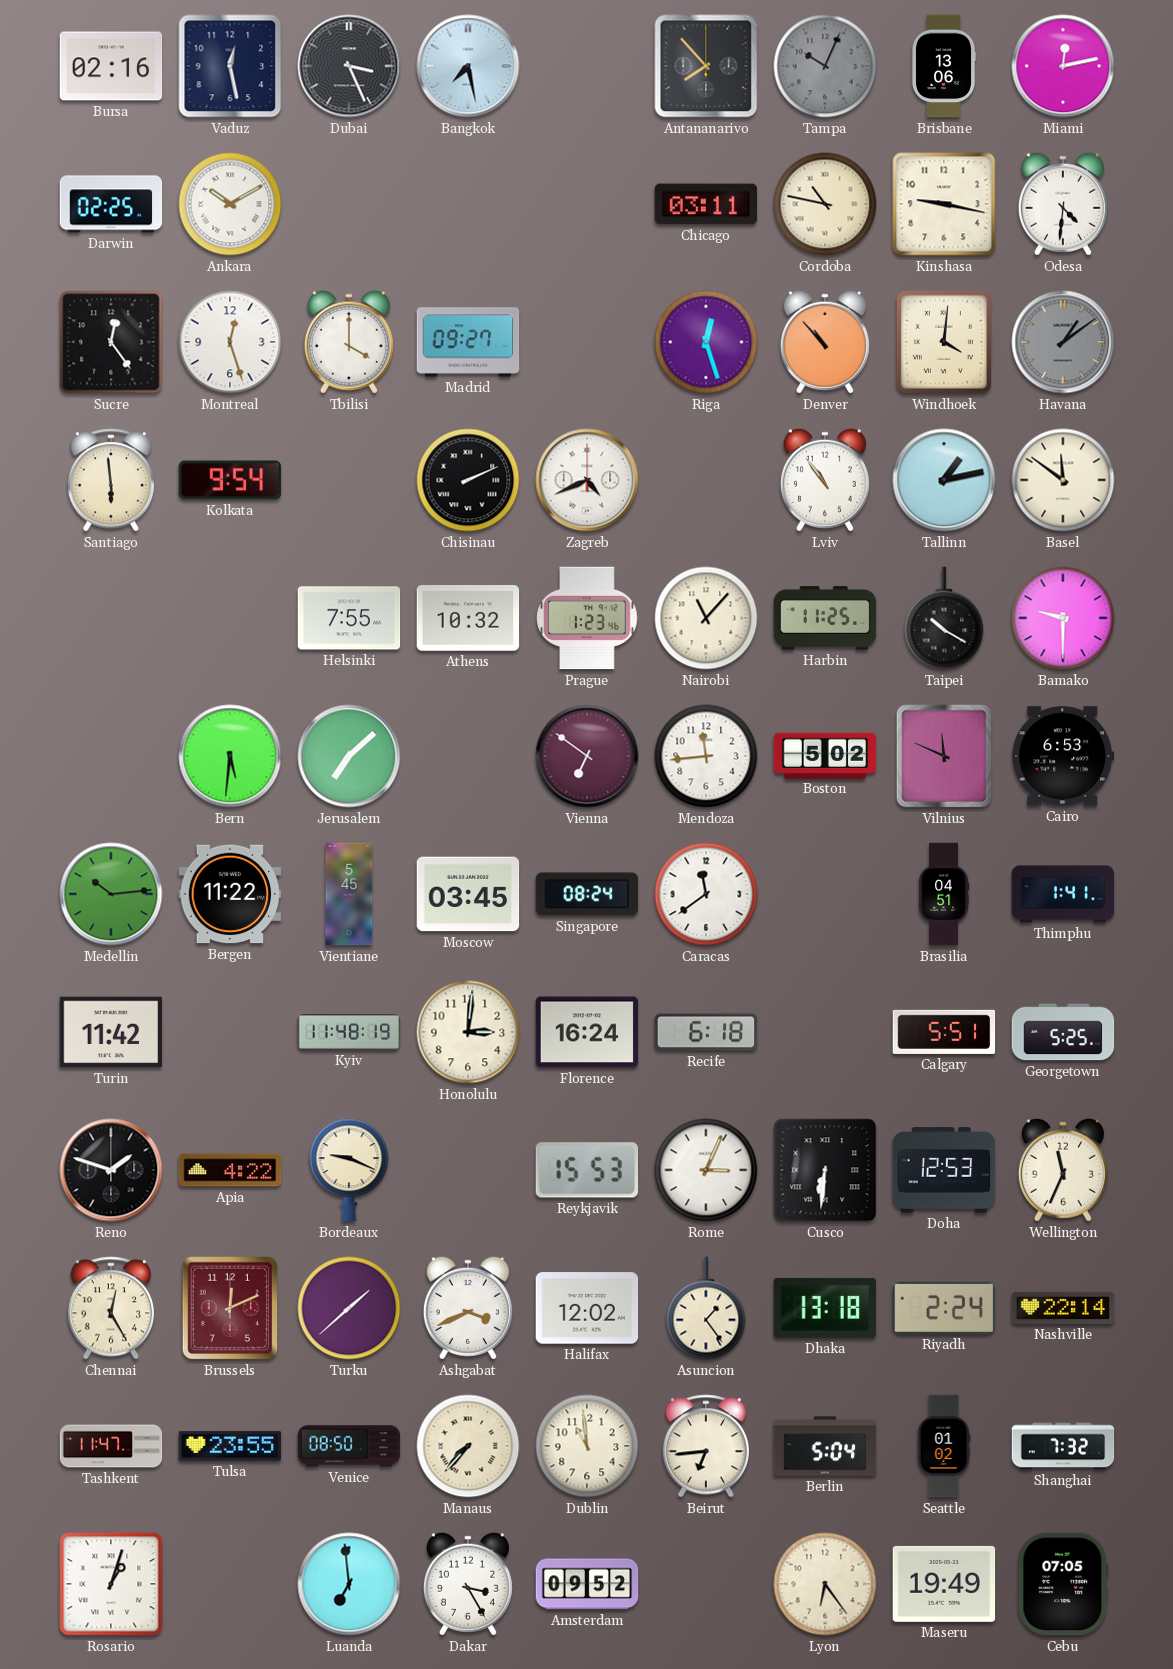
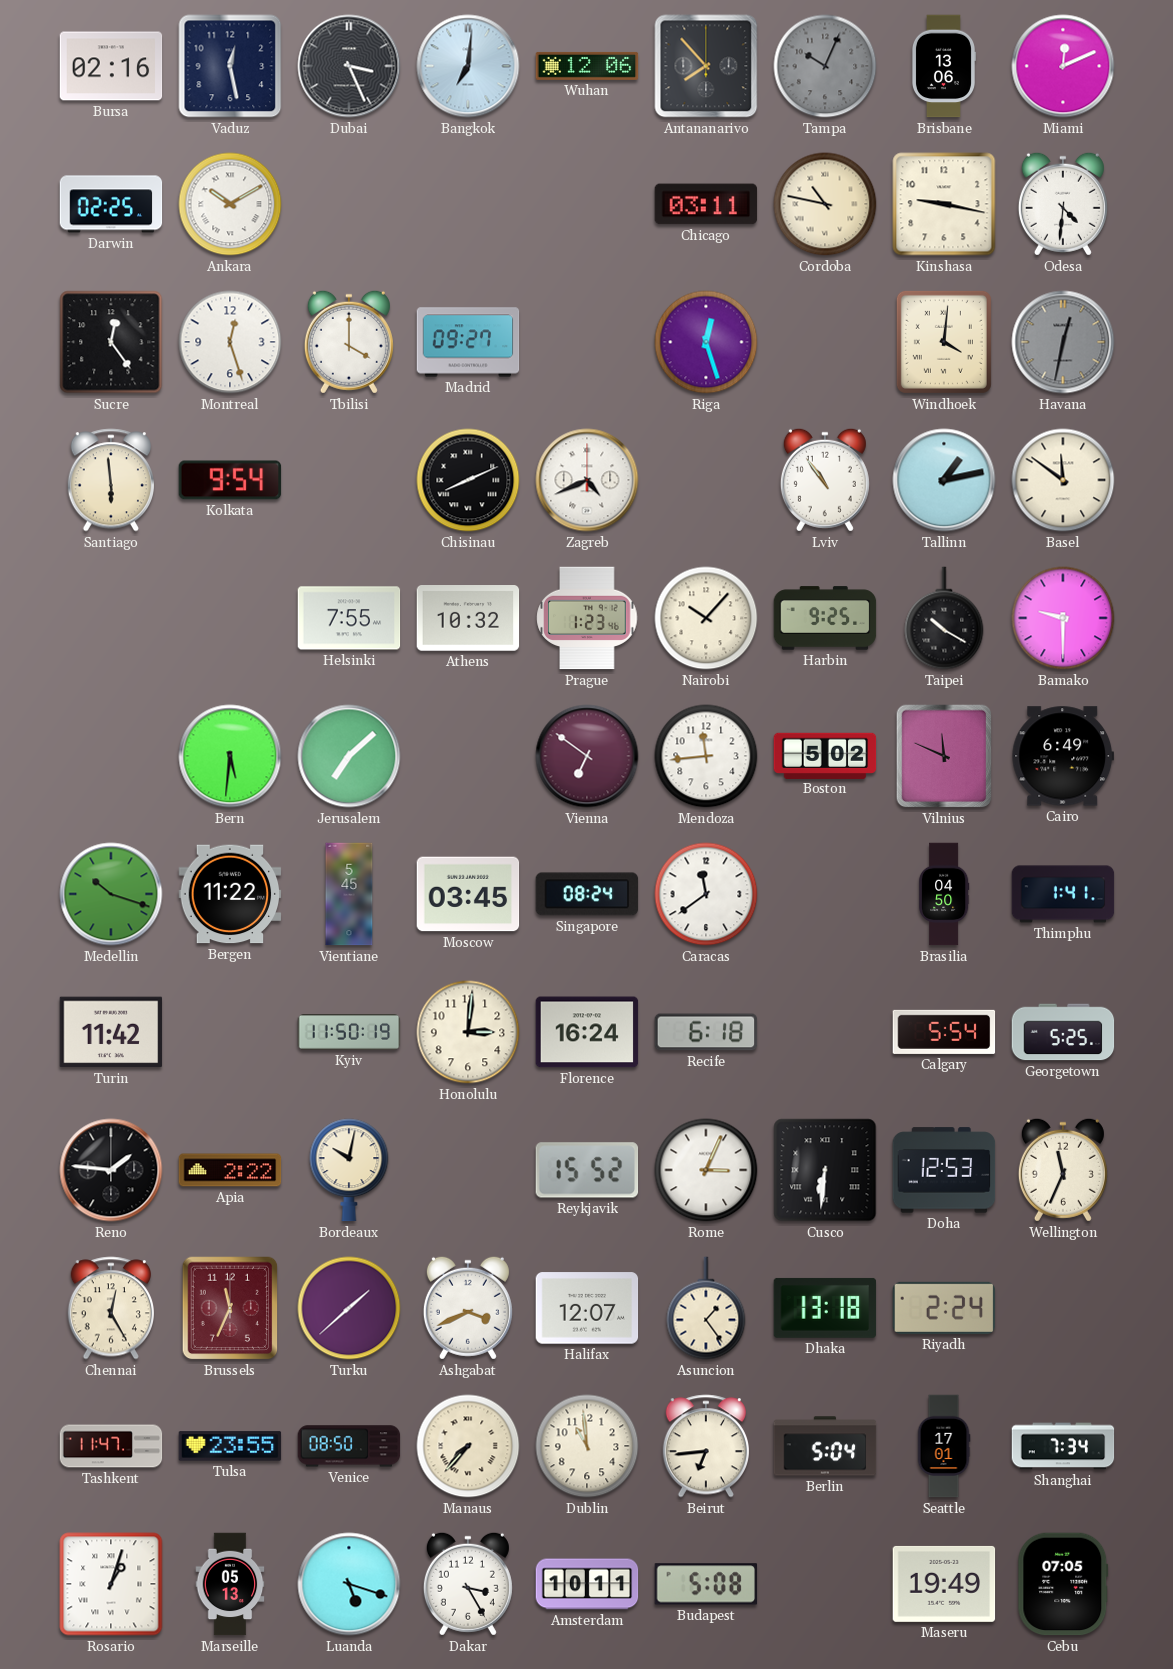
Bangkok: 7:28 -> 7:01
Wuhan: none -> 12:06
Miami: 12:13 -> 12:11
Denver: 10:53 -> none
Havana: 1:09 -> 12:32
Chisinau: 2:11 -> 8:11
Nairobi: 11:07 -> 10:07
Harbin: 11:25 -> 9:25
Cairo: 6:53 -> 6:49
Medellin: 10:14 -> 10:18
Brasilia: 04:51 -> 04:50
Kyiv: 11:48 -> 11:50
Calgary: 5:51 -> 5:54
Reno: 1:48 -> 1:46
Apia: 4:22 -> 2:22
Bordeaux: 9:19 -> 10:02
Reykjavik: 15:53 -> 15:52
Brussels: 12:11 -> 11:34
Halifax: 12:02 -> 12:07
Nashville: 22:14 -> none
Seattle: 01:02 -> 17:01
Shanghai: 7:32 -> 7:34
Marseille: none -> 05:13
Luanda: 6:59 -> 5:18
Amsterdam: 09:52 -> 10:11
Budapest: none -> 5:08
Lyon: 6:24 -> none
